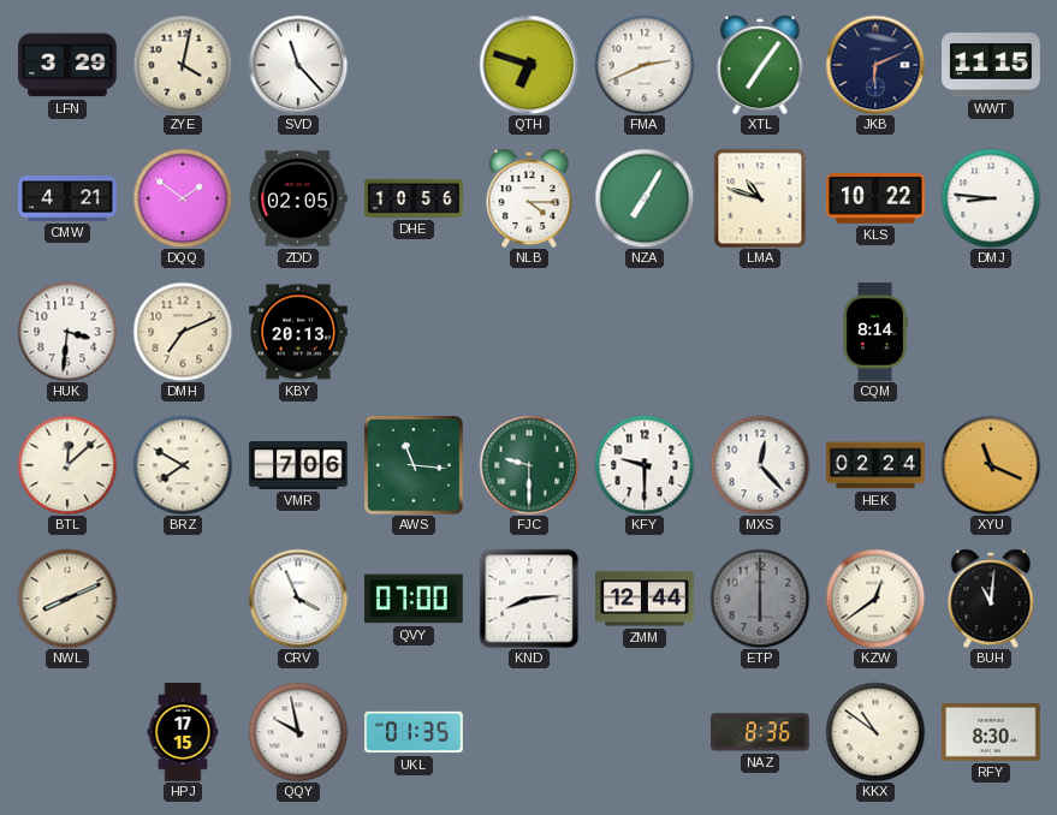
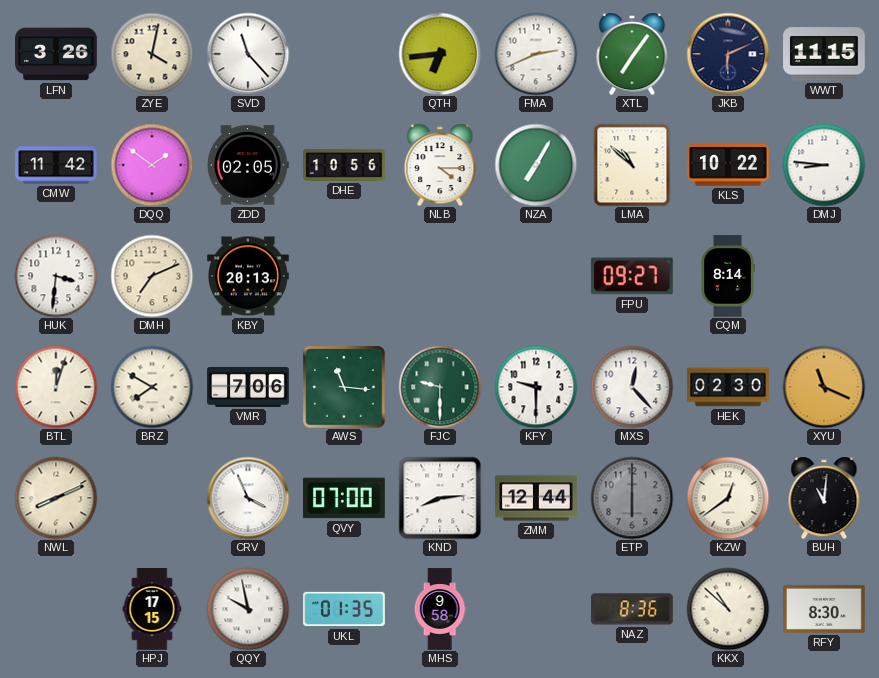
LFN: 3:29 -> 3:26
QTH: 6:48 -> 6:44
CMW: 4:21 -> 11:42
LMA: 10:48 -> 10:52
FPU: none -> 09:27
BTL: 12:08 -> 12:03
HEK: 02:24 -> 02:30
MHS: none -> 9:58
KKX: 10:51 -> 10:52
